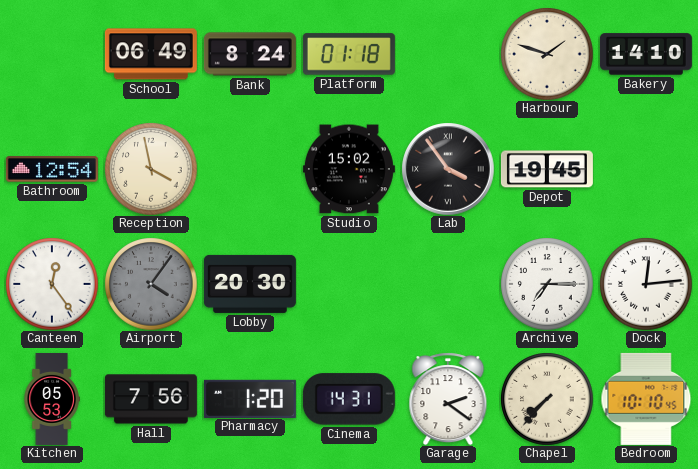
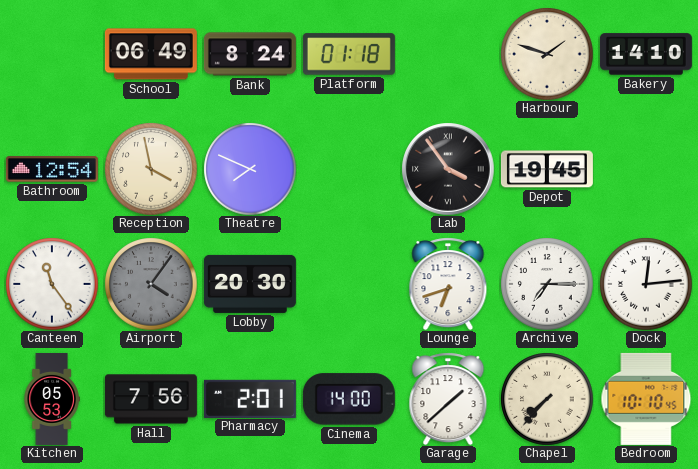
Theatre: none -> 7:49
Studio: 15:02 -> none
Canteen: 12:24 -> 11:24
Lounge: none -> 6:42
Pharmacy: 1:20 -> 2:01
Cinema: 14:31 -> 14:00
Garage: 2:21 -> 1:38
